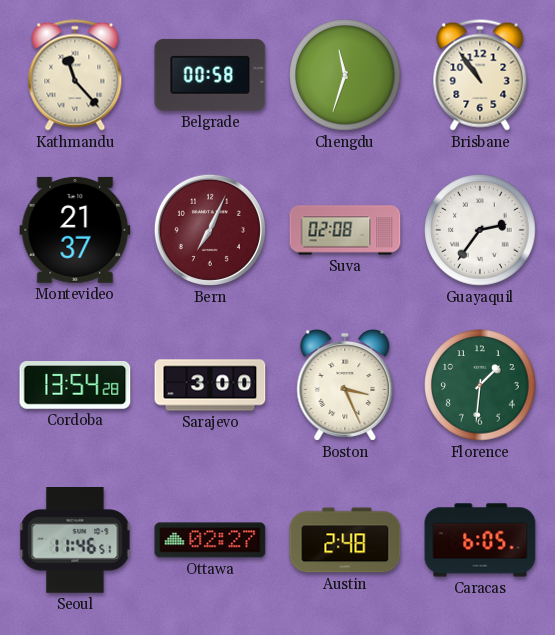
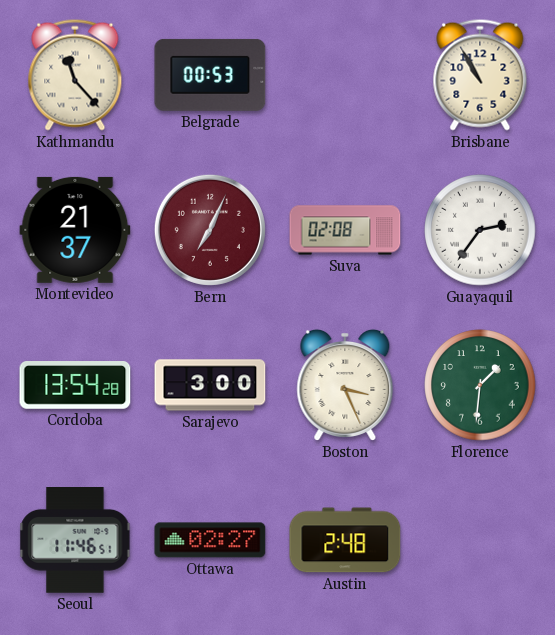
Belgrade: 00:58 -> 00:53
Chengdu: 11:33 -> none
Brisbane: 10:54 -> 10:55
Caracas: 6:05 -> none
